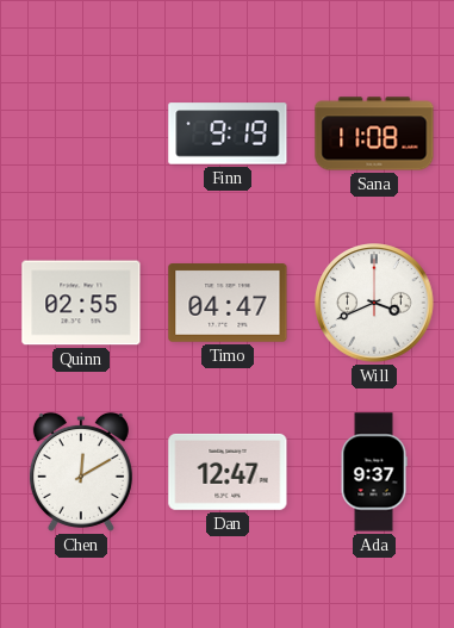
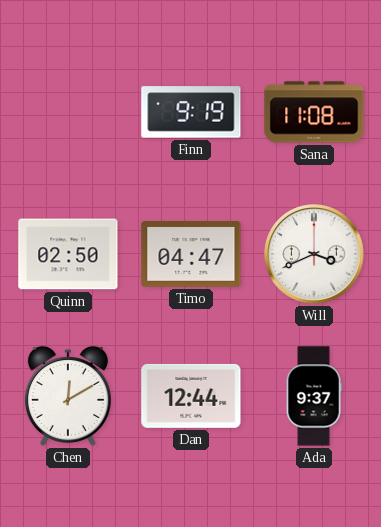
Quinn: 02:55 -> 02:50
Dan: 12:47 -> 12:44
